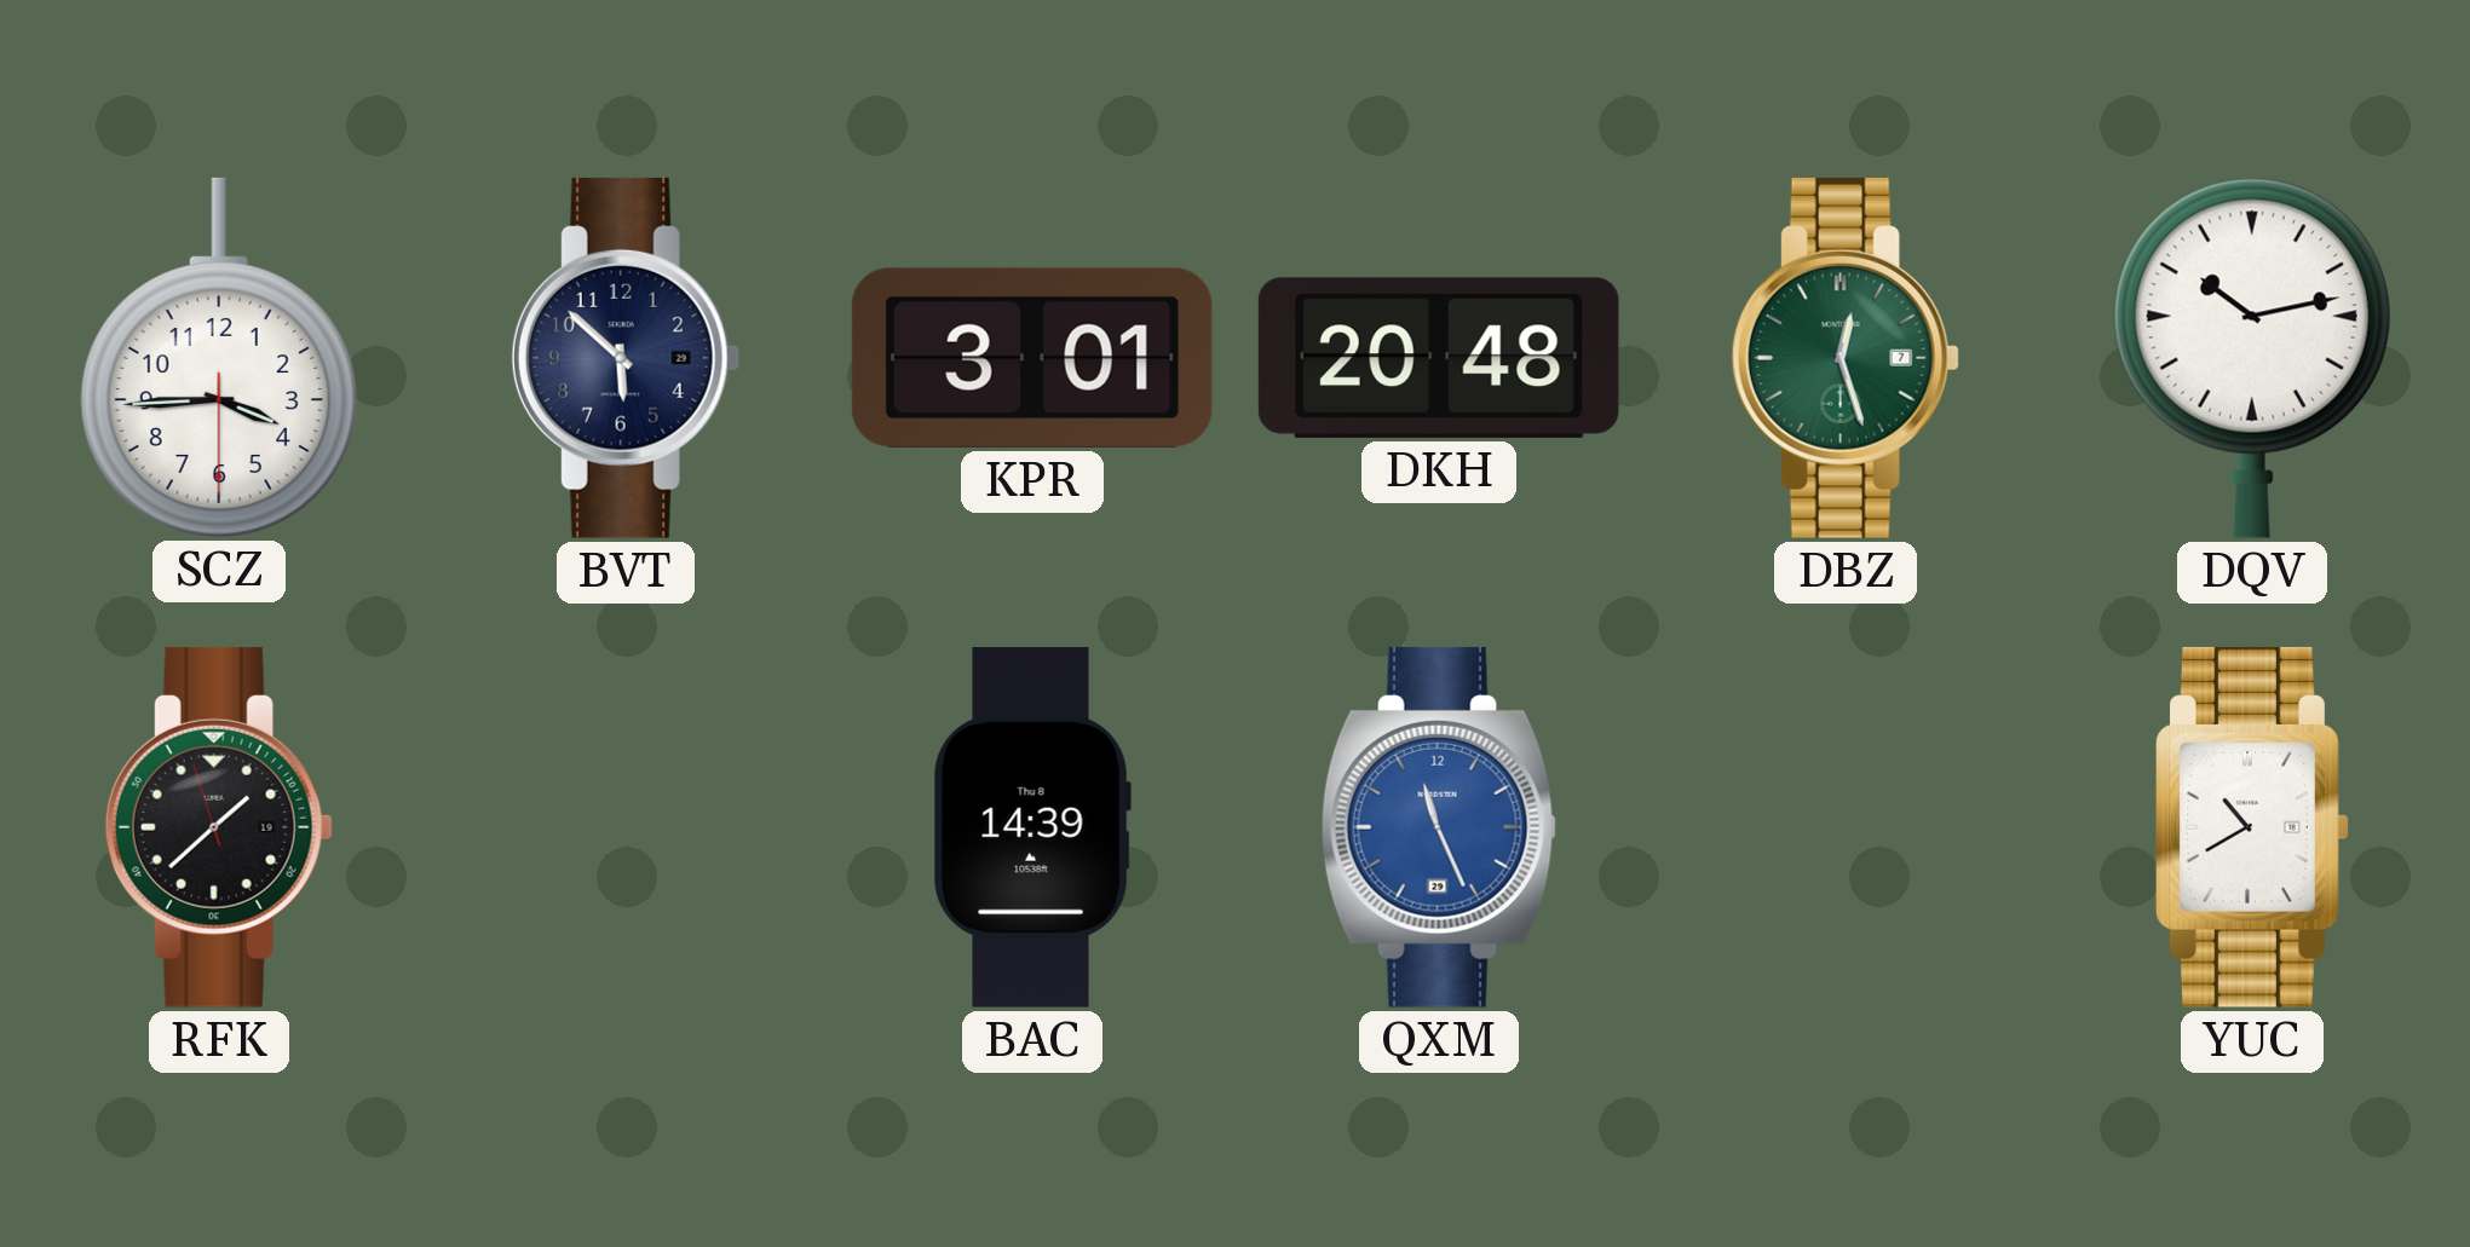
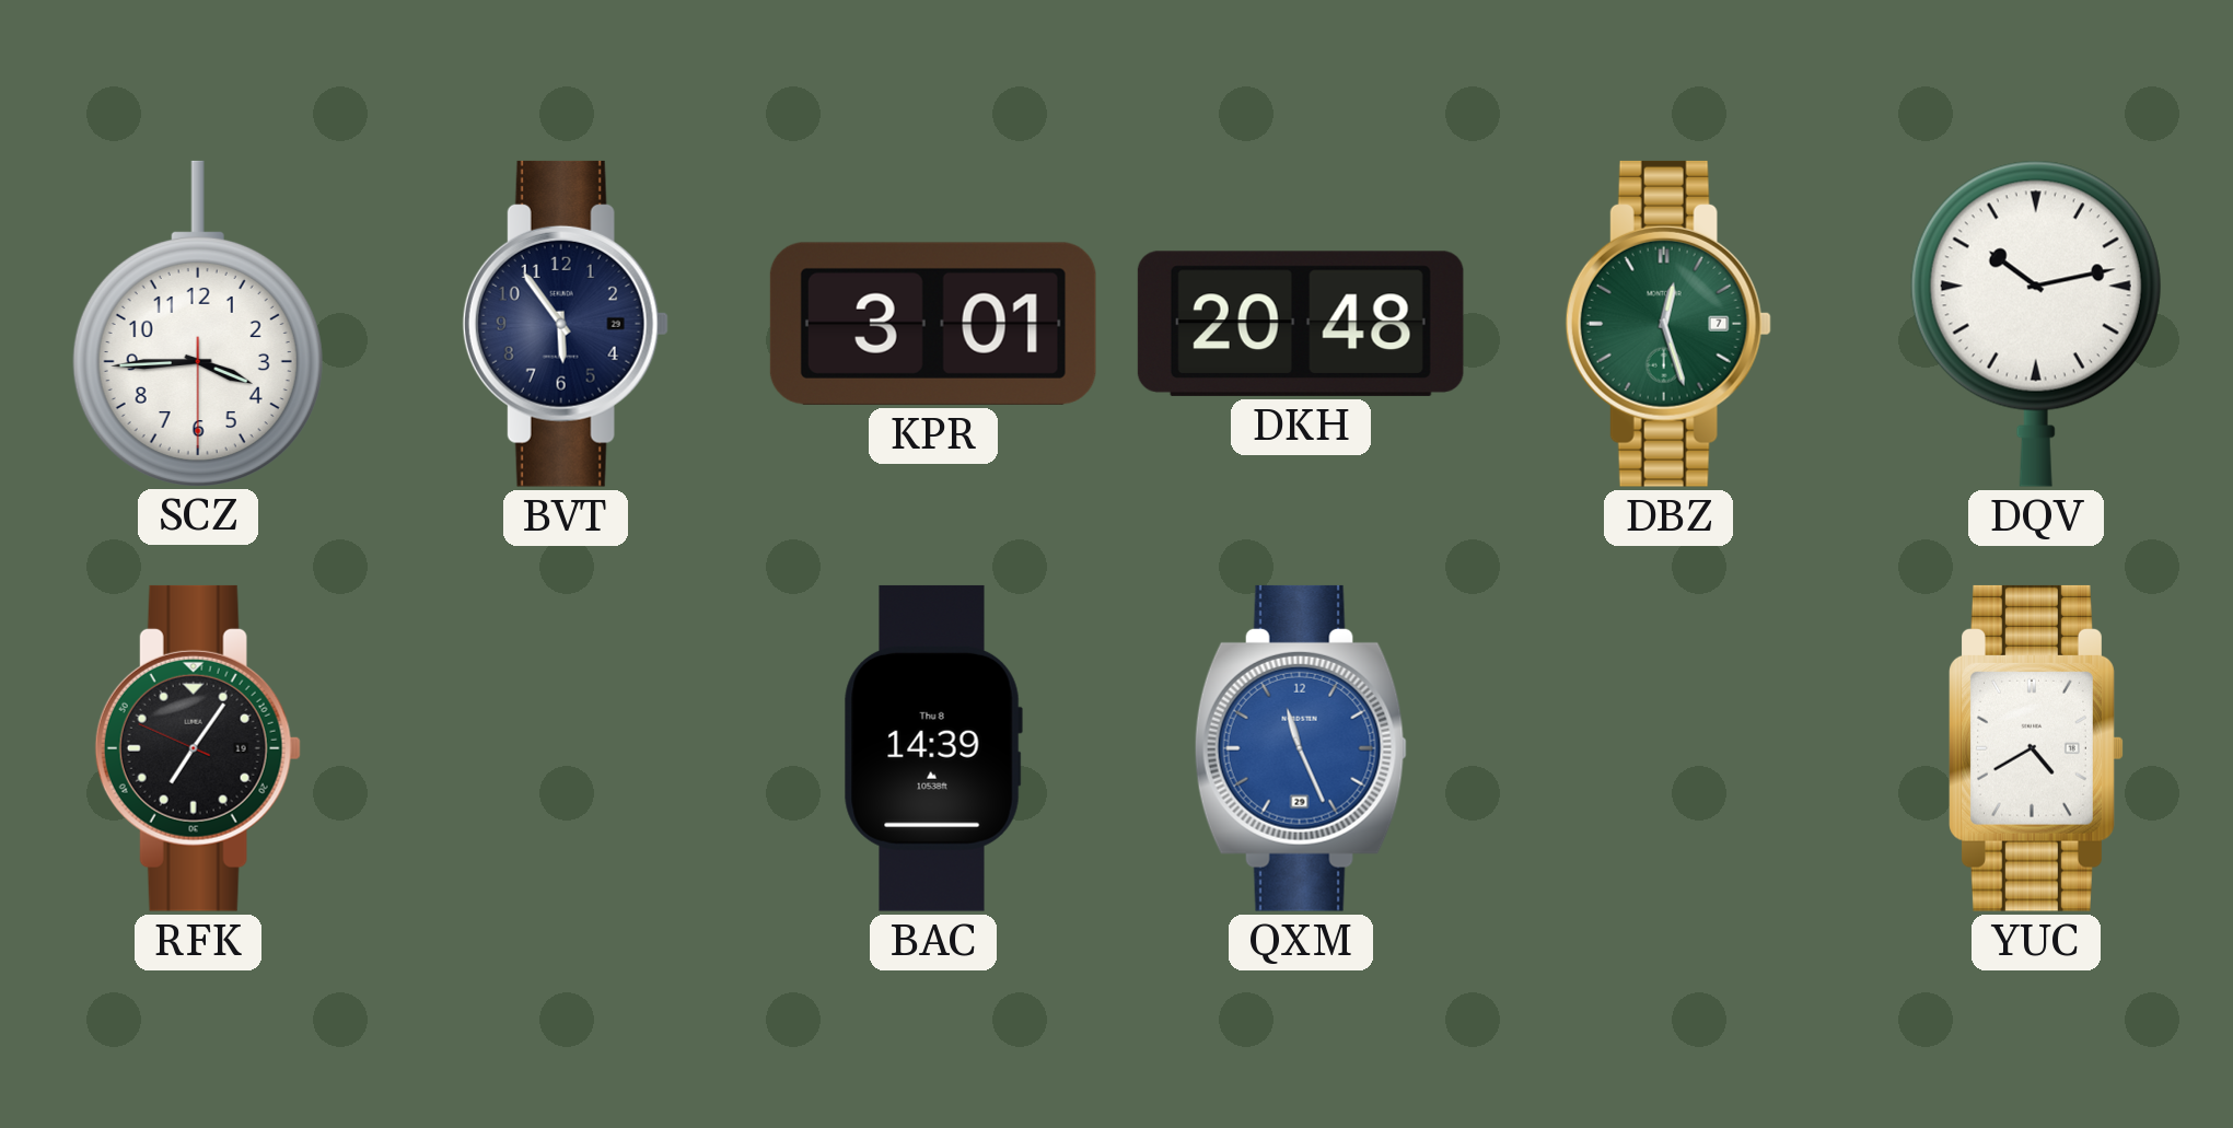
BVT: 5:52 -> 5:54
RFK: 1:37 -> 7:05
YUC: 10:40 -> 4:40
